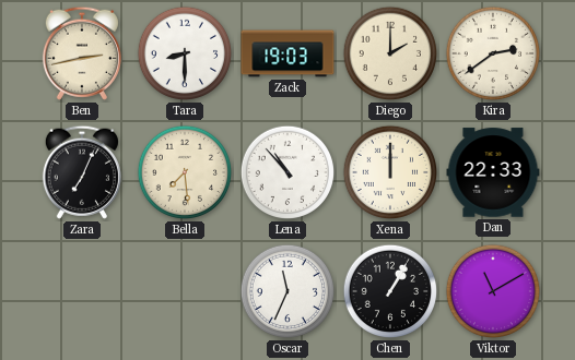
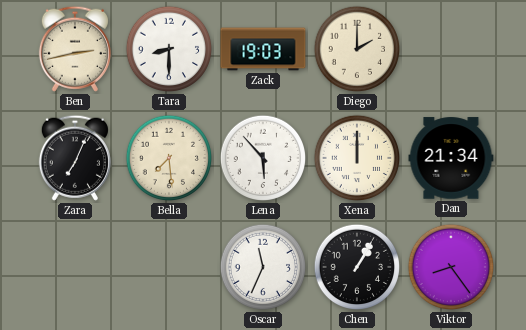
Kira: 2:39 -> none
Lena: 10:53 -> 5:53
Dan: 22:33 -> 21:34
Viktor: 11:10 -> 8:24
